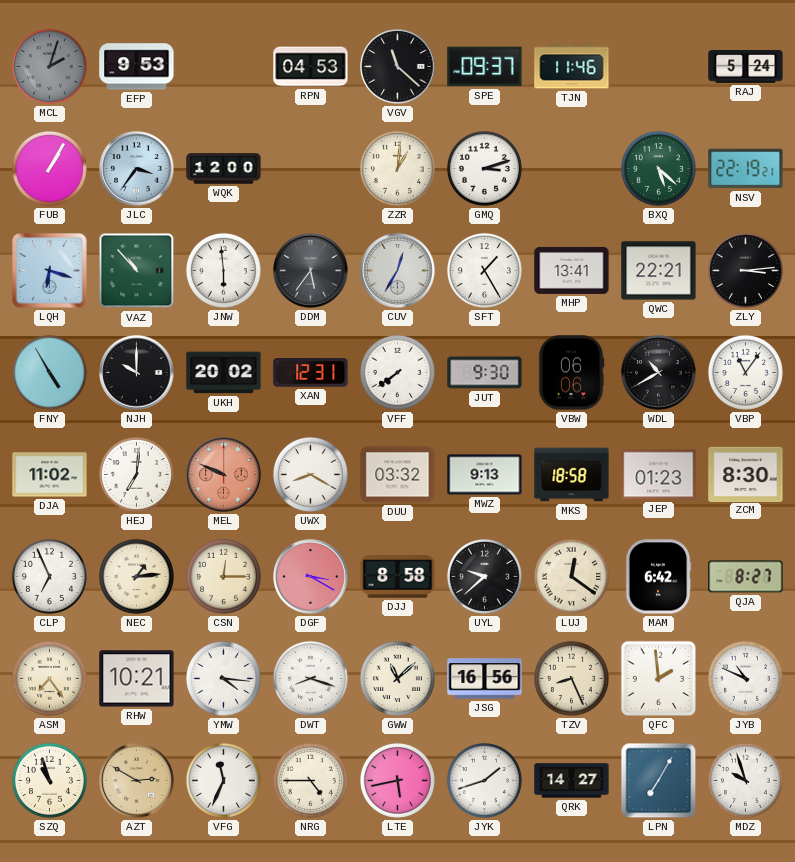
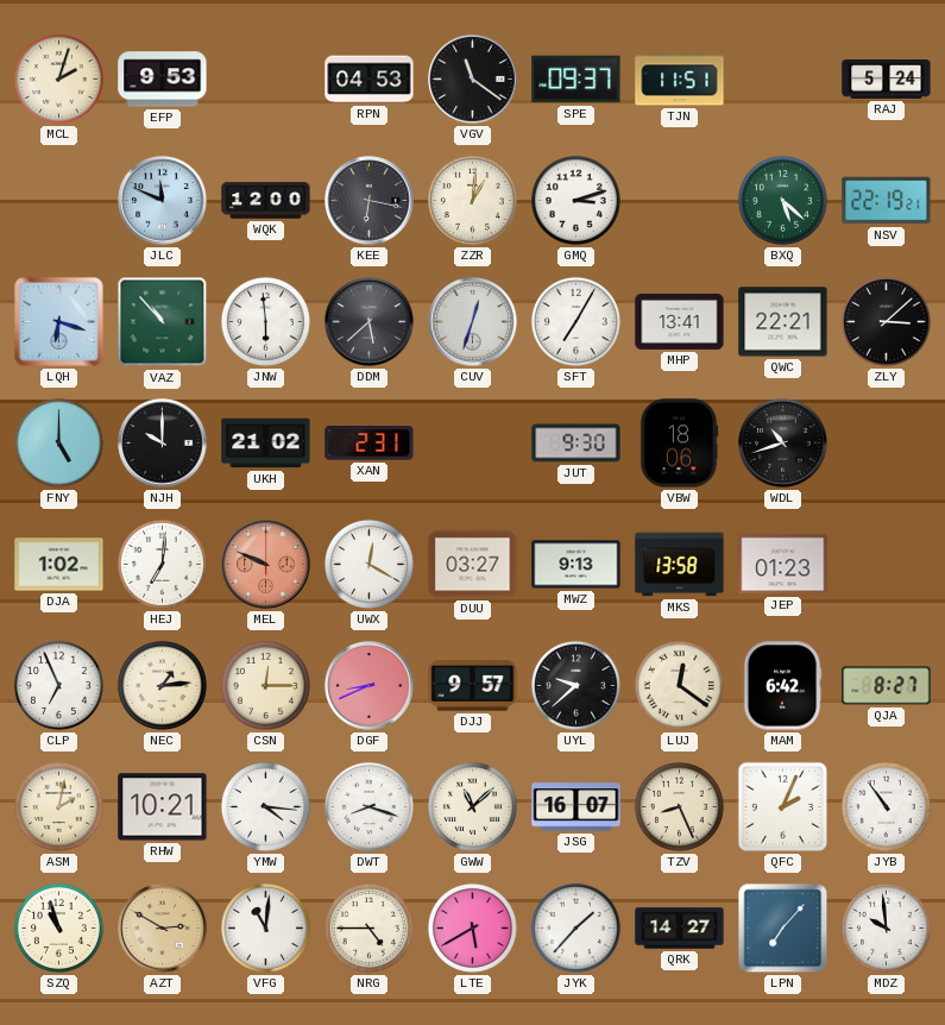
MCL dial: grey -> cream
VGV: 11:22 -> 11:21
TJN: 11:46 -> 11:51
FUB: 1:05 -> none
JLC: 3:36 -> 11:49
KEE: none -> 6:17
DDM: 5:36 -> 5:38
CUV: 12:35 -> 12:33
SFT: 1:25 -> 7:05
ZLY: 3:14 -> 3:08
FNY: 4:55 -> 5:00
UKH: 20:02 -> 21:02
XAN: 12:31 -> 2:31
VFF: 7:39 -> none
VBW: 06:06 -> 18:06
WDL: 10:40 -> 10:42
VBP: 11:06 -> none
DJA: 11:02 -> 1:02
UWX: 8:20 -> 12:20
DUU: 03:32 -> 03:27
MKS: 18:58 -> 13:58
ZCM: 8:30 -> none
DGF: 3:20 -> 8:41
DJJ: 8:58 -> 9:57
ASM: 7:24 -> 2:02
JSG: 16:56 -> 16:07
QFC: 1:59 -> 2:04
JYB: 10:49 -> 10:54
VFG: 11:34 -> 11:01
LTE: 5:43 -> 5:40
JYK: 1:42 -> 1:37
LPN: 7:05 -> 7:07
MDZ: 9:57 -> 9:59
